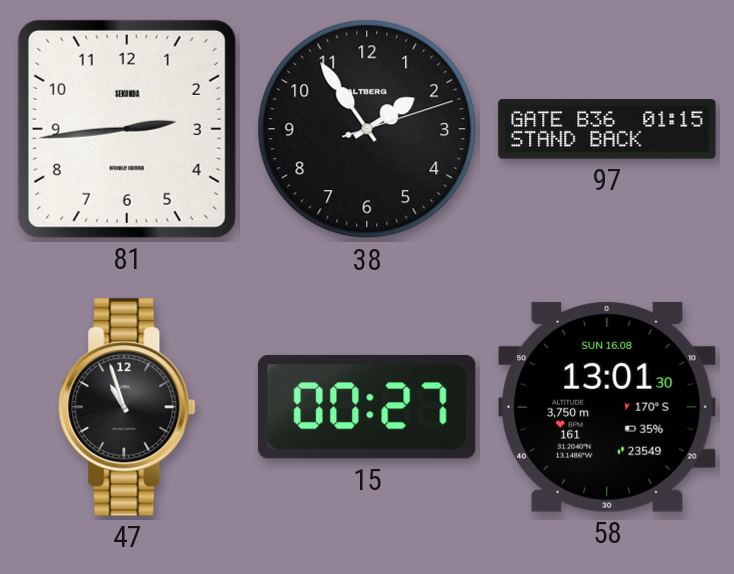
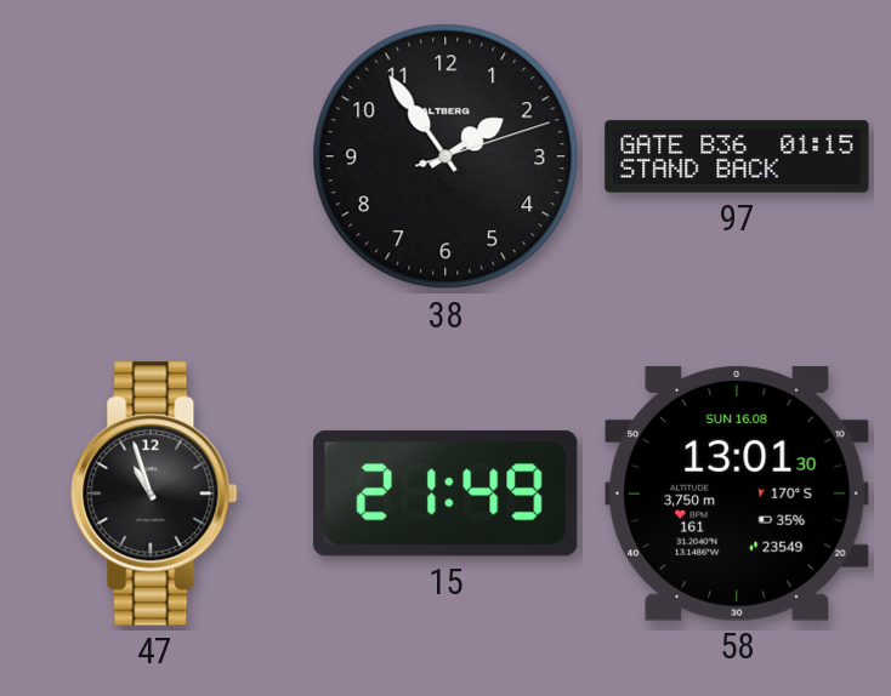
81: 2:44 -> none
15: 00:27 -> 21:49
